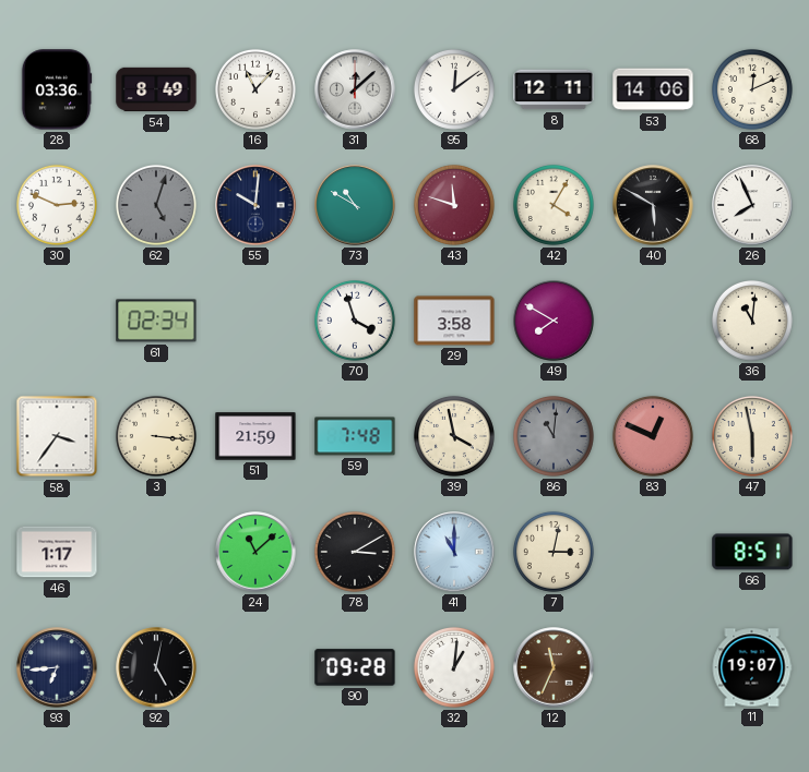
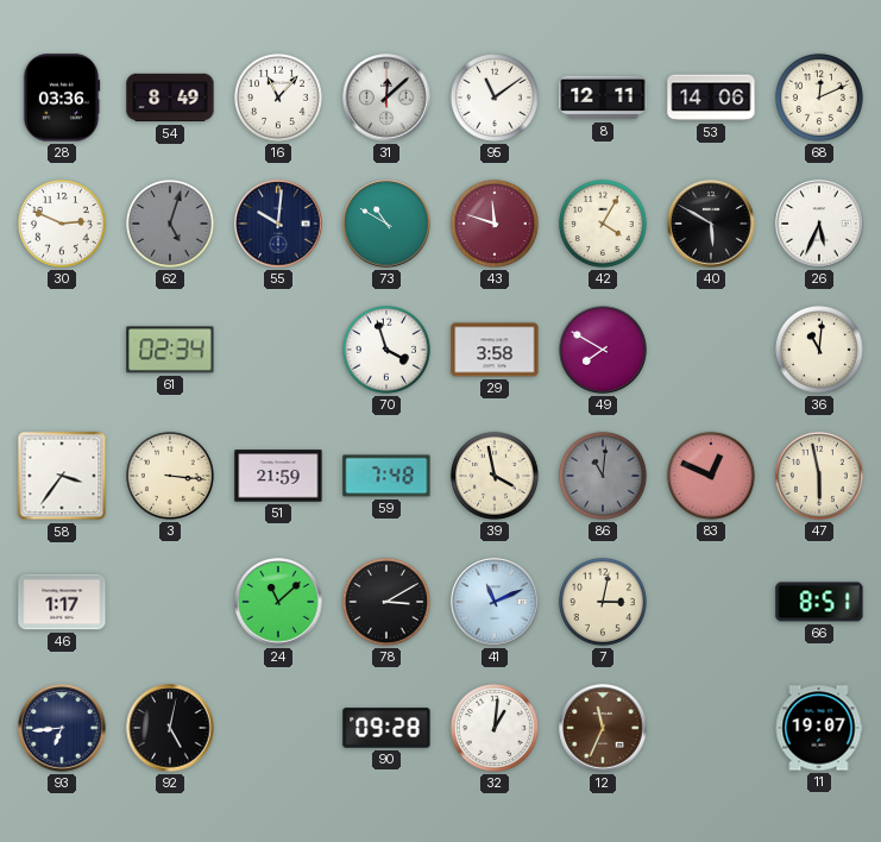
95: 12:09 -> 11:09
26: 7:56 -> 5:34
41: 11:00 -> 11:11
